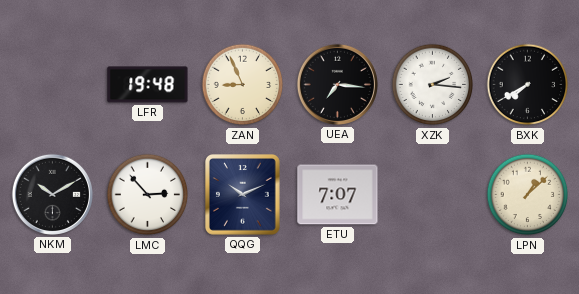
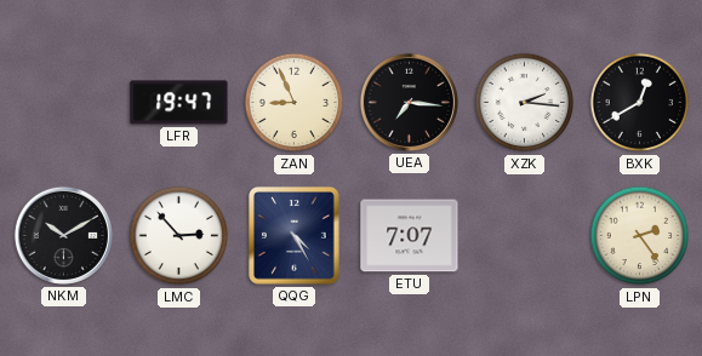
LFR: 19:48 -> 19:47
BXK: 7:40 -> 12:40
QQG: 10:11 -> 4:25
LPN: 1:08 -> 2:24
